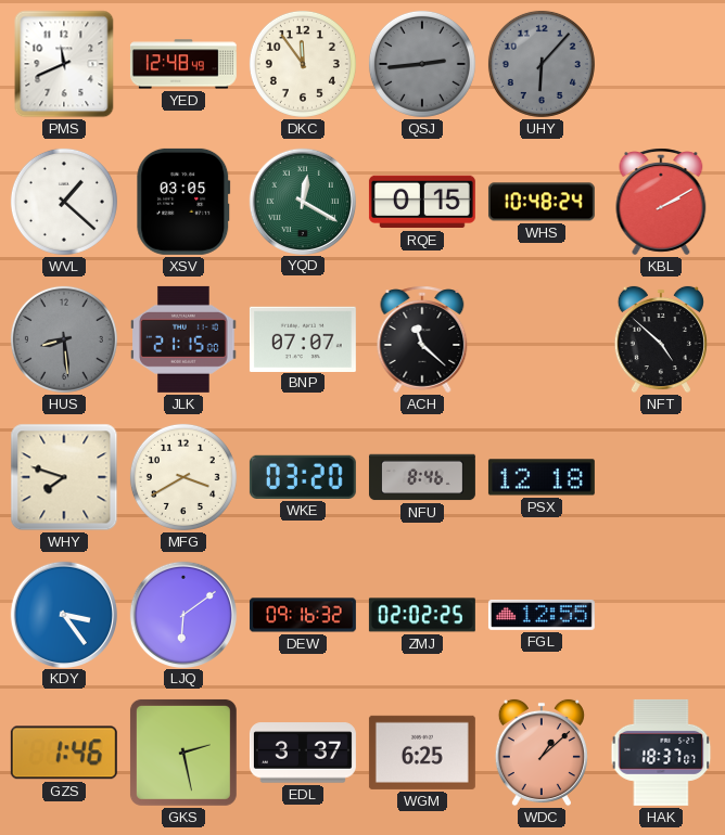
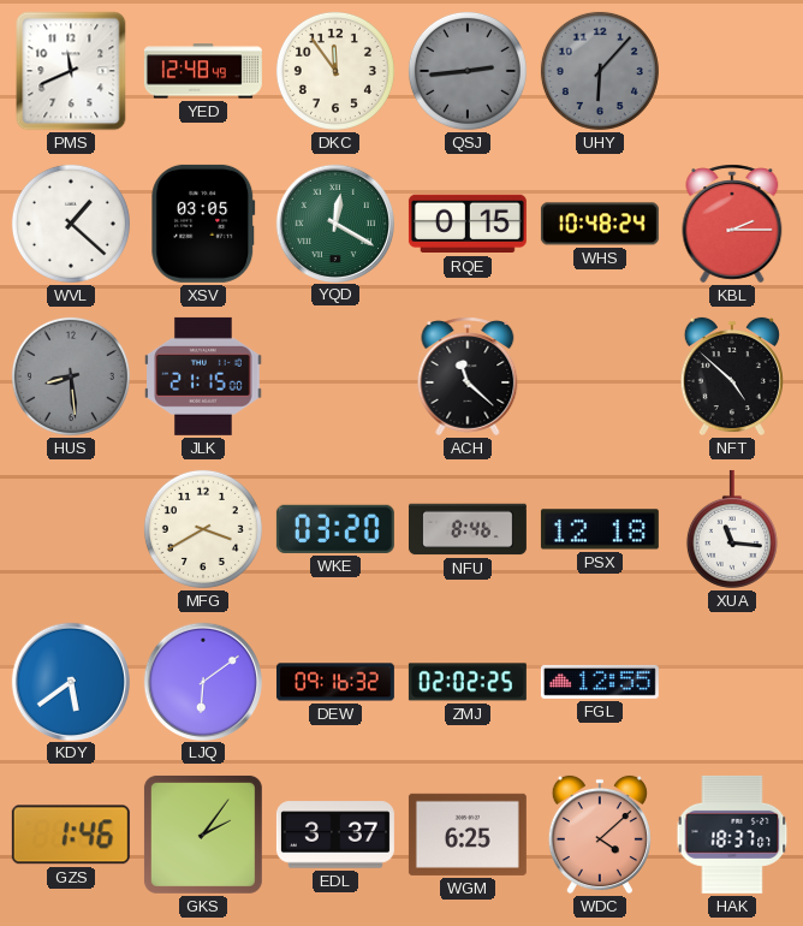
KBL: 2:10 -> 2:15
BNP: 07:07 -> none
WHY: 7:48 -> none
XUA: none -> 11:16
KDY: 3:24 -> 5:39
GKS: 2:28 -> 2:06
WDC: 1:08 -> 4:08
